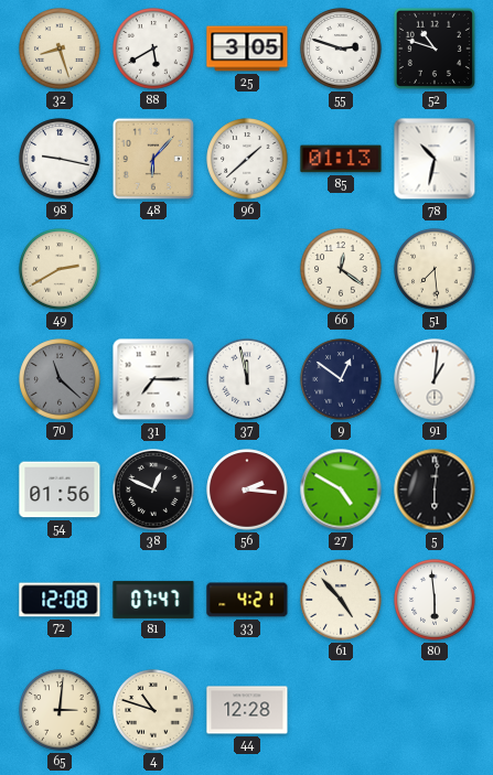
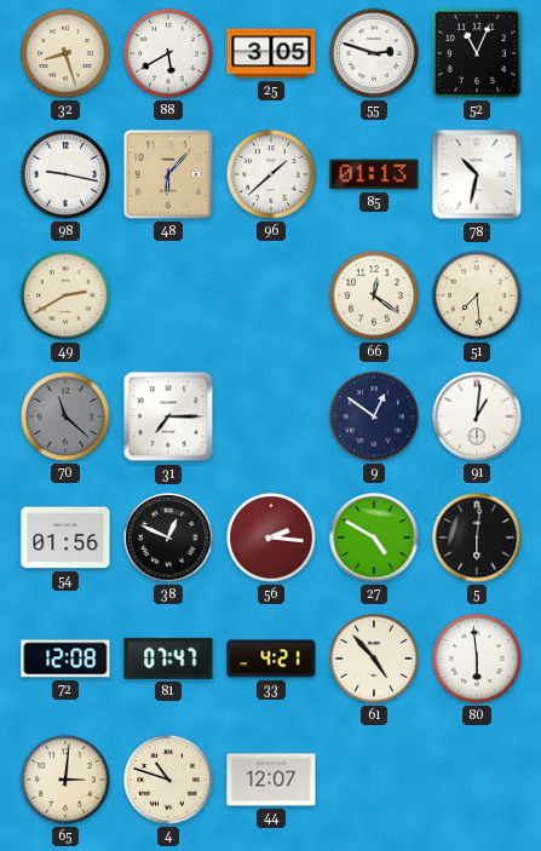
52: 10:48 -> 11:04
37: 11:58 -> none
44: 12:28 -> 12:07
